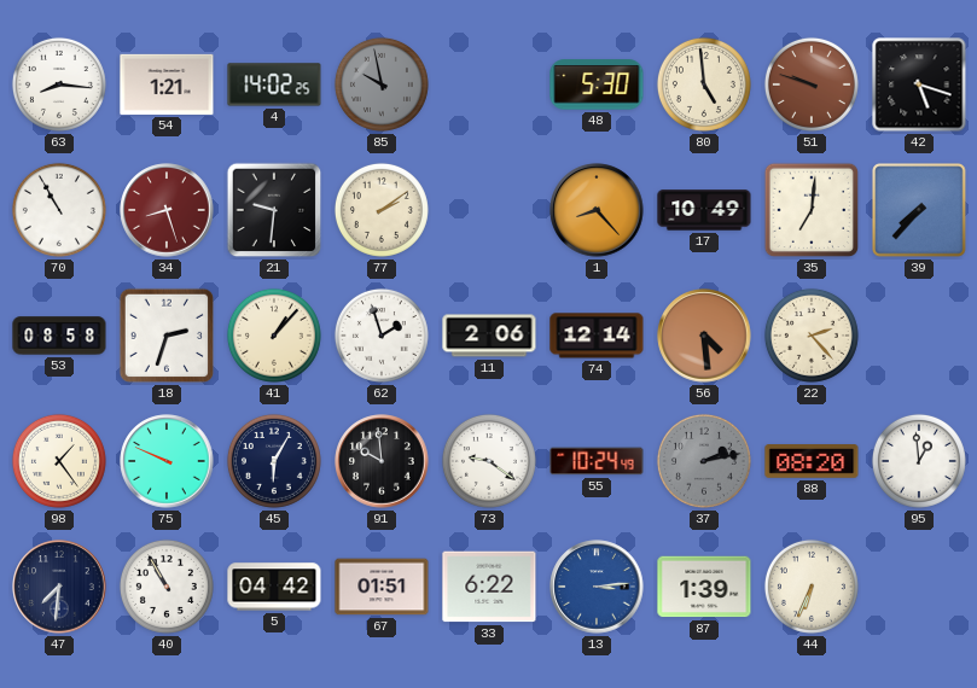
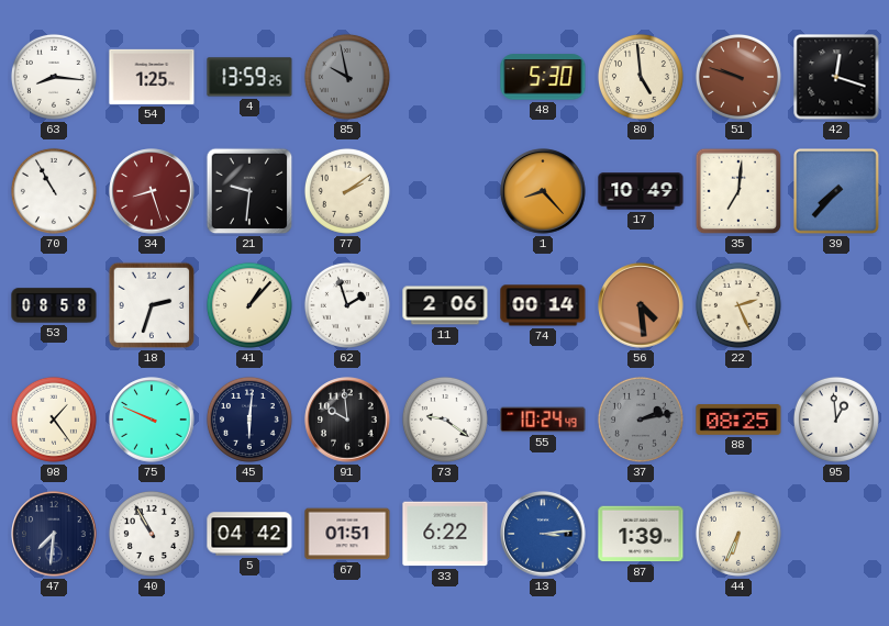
54: 1:21 -> 1:25
4: 14:02 -> 13:59
42: 5:18 -> 12:18
74: 12:14 -> 00:14
22: 2:23 -> 2:26
45: 6:05 -> 6:01
88: 08:20 -> 08:25
